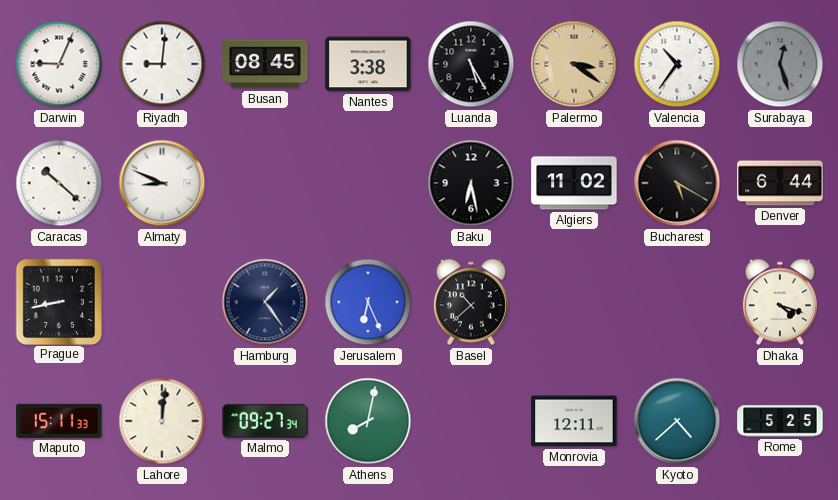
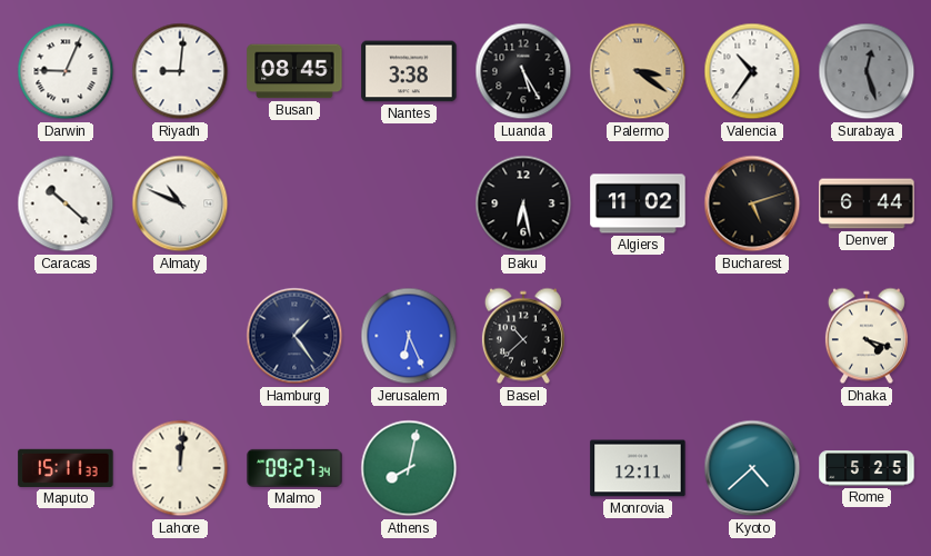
Almaty: 8:49 -> 10:49
Bucharest: 5:20 -> 5:12
Prague: 8:43 -> none
